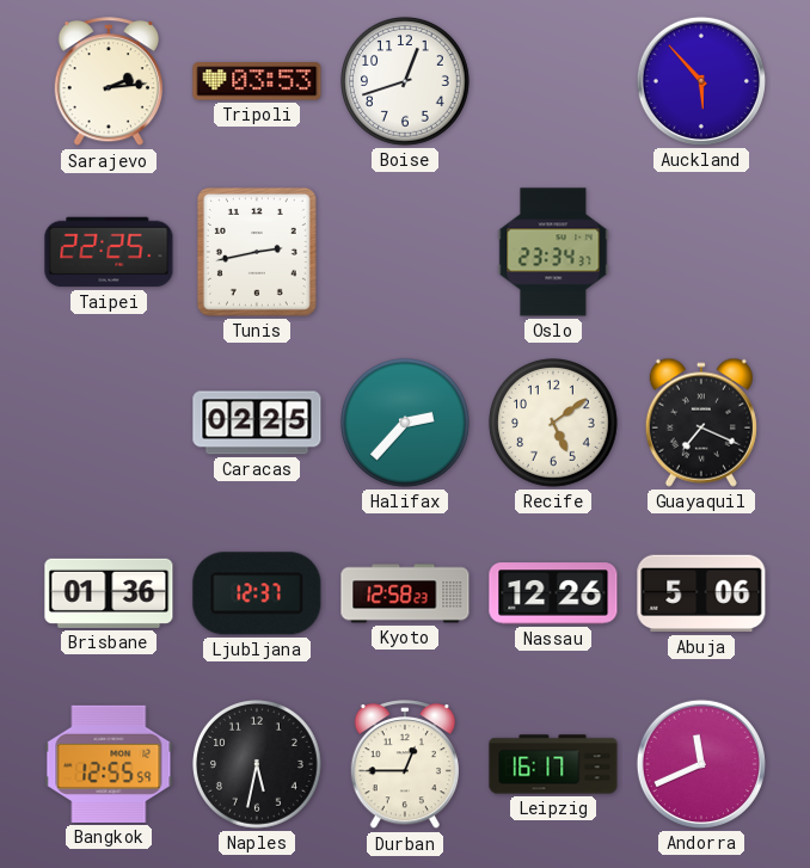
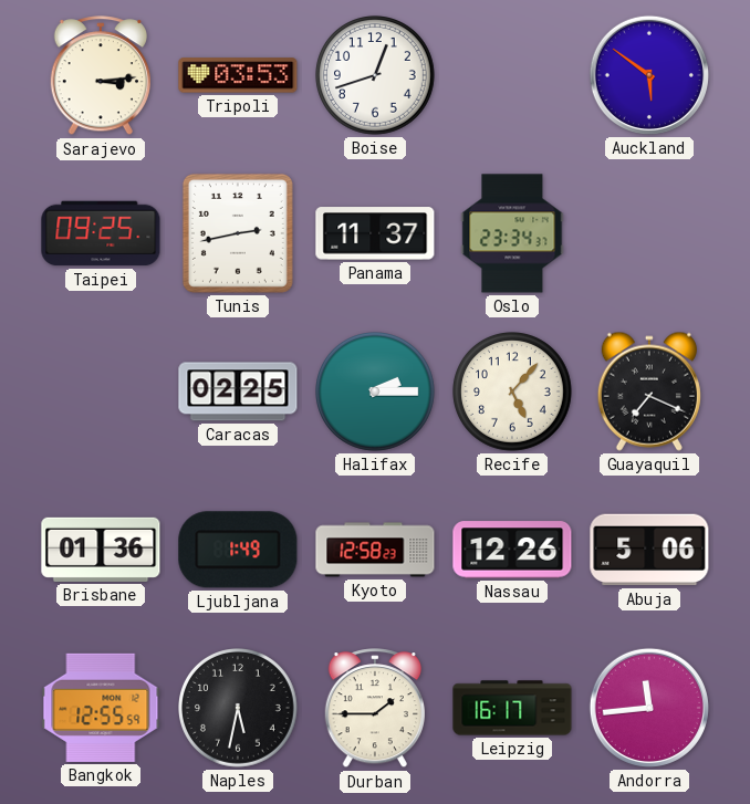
Sarajevo: 2:14 -> 3:14
Auckland: 5:53 -> 5:51
Taipei: 22:25 -> 09:25
Panama: none -> 11:37
Halifax: 2:37 -> 2:15
Recife: 5:09 -> 5:07
Ljubljana: 12:37 -> 1:49
Durban: 12:45 -> 1:45
Andorra: 11:41 -> 11:44
